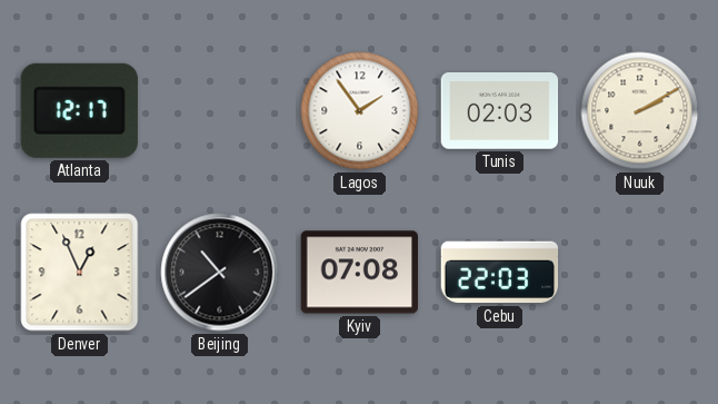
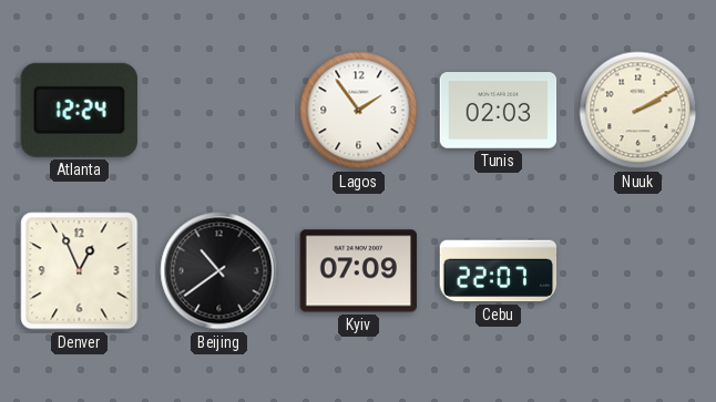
Atlanta: 12:17 -> 12:24
Kyiv: 07:08 -> 07:09
Cebu: 22:03 -> 22:07
